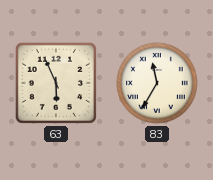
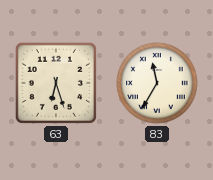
63: 5:56 -> 6:27
